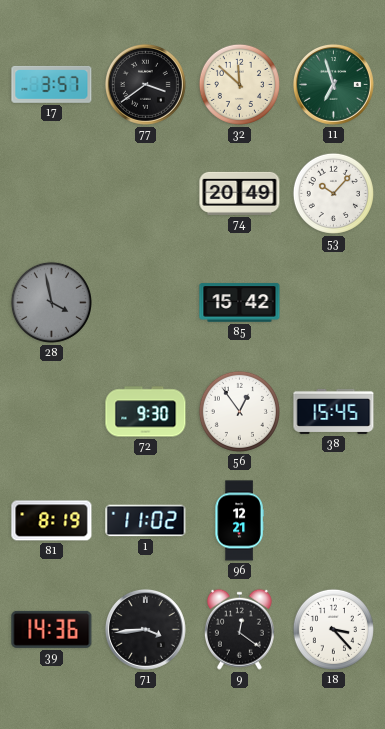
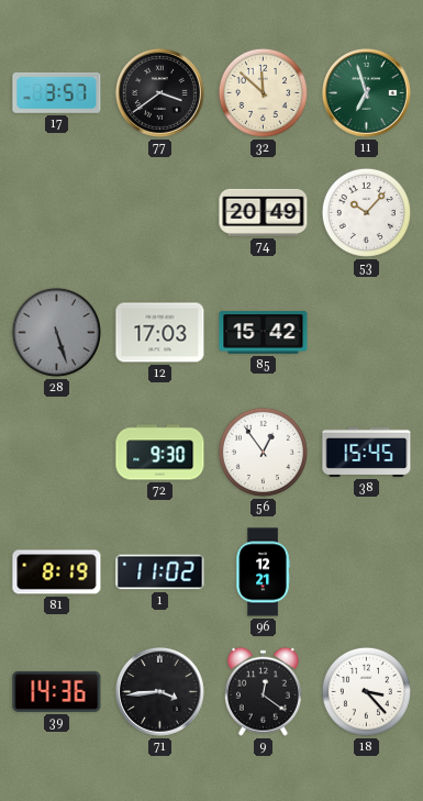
28: 3:58 -> 5:27
12: none -> 17:03
